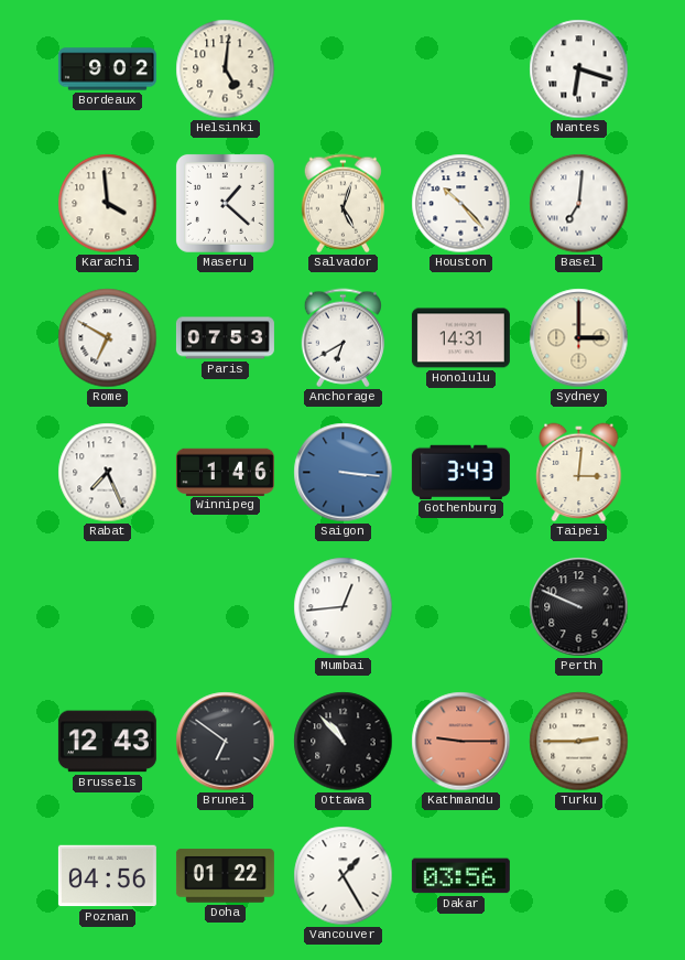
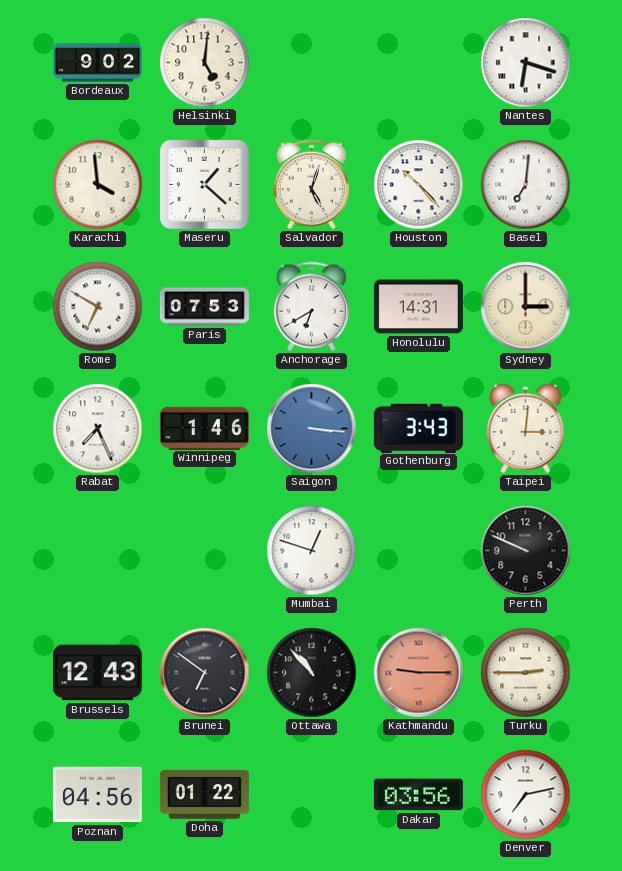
Mumbai: 12:44 -> 12:48
Vancouver: 1:25 -> none
Denver: none -> 7:13
